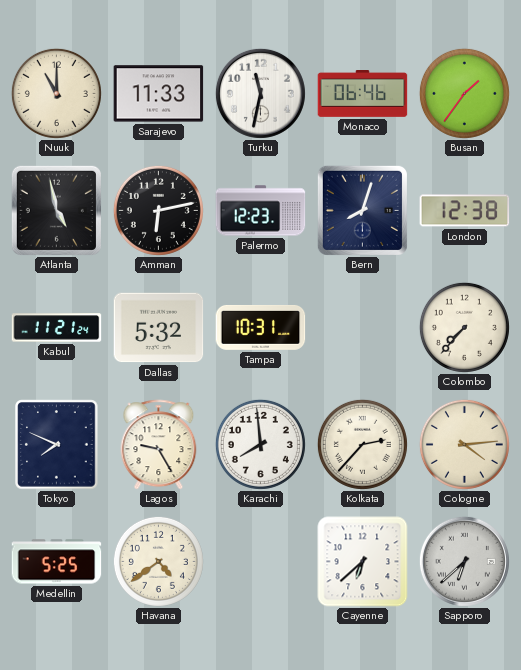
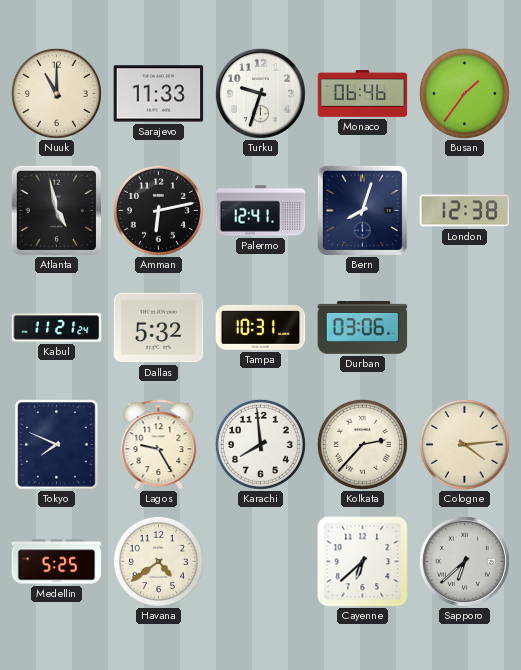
Turku: 11:32 -> 9:33
Palermo: 12:23 -> 12:41
Durban: none -> 03:06
Colombo: 7:37 -> none
